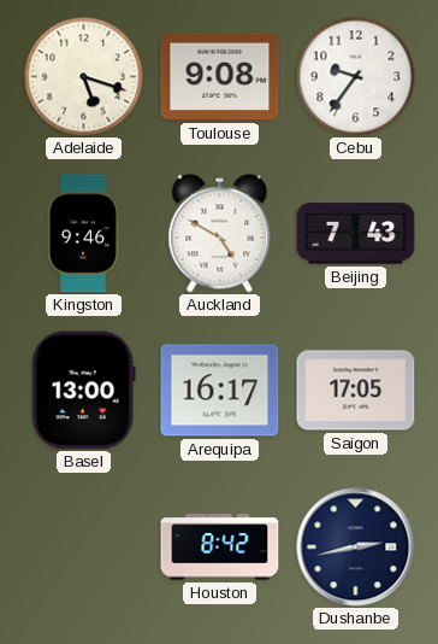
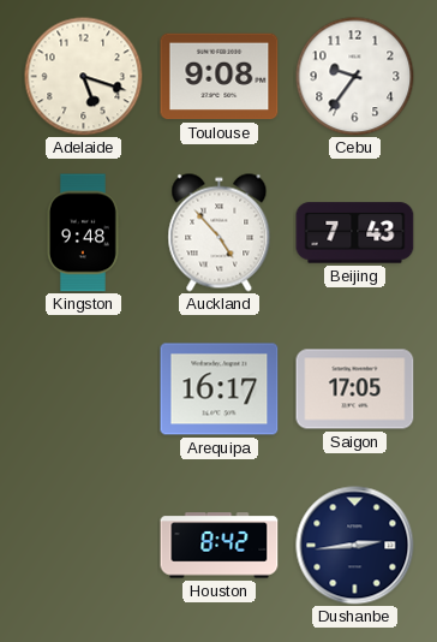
Kingston: 9:46 -> 9:48
Auckland: 4:50 -> 4:53
Basel: 13:00 -> none
Dushanbe: 2:43 -> 2:44
